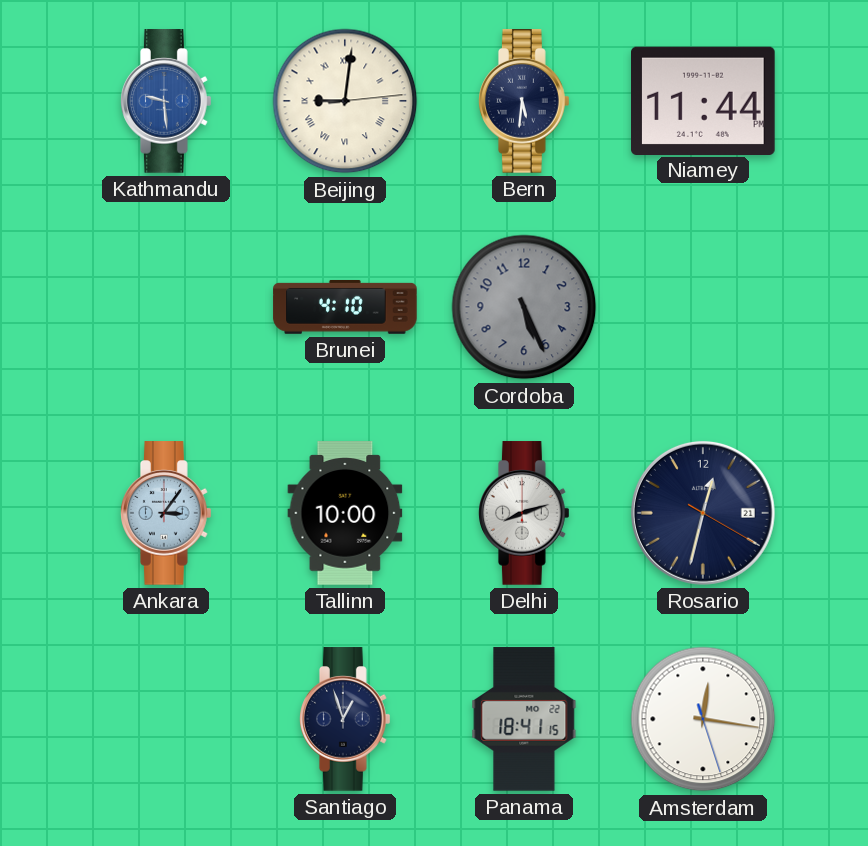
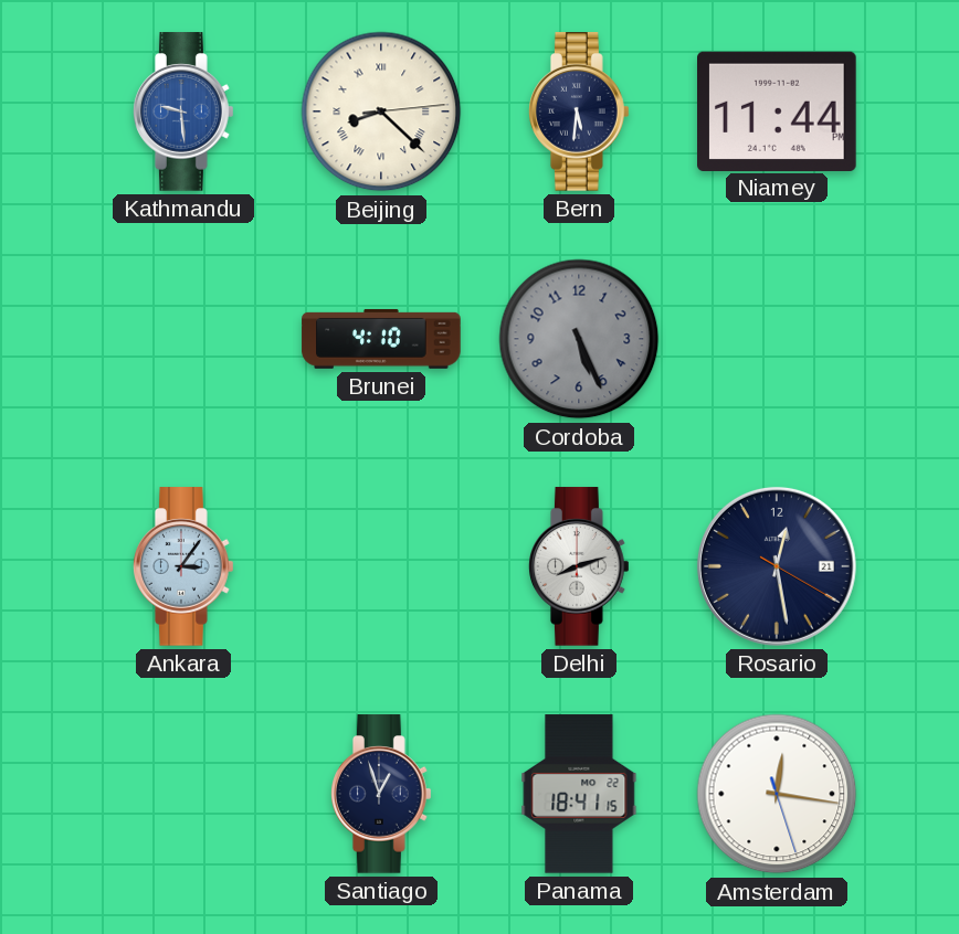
Beijing: 9:01 -> 8:22
Tallinn: 10:00 -> none
Rosario: 12:32 -> 12:28
